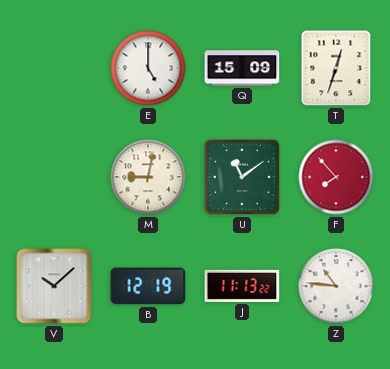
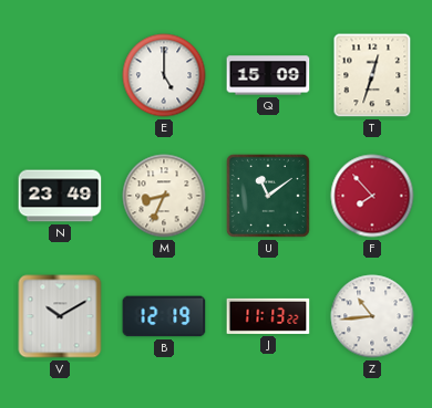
N: none -> 23:49
M: 9:02 -> 8:34
V: 10:08 -> 10:10
Z: 10:46 -> 10:44
